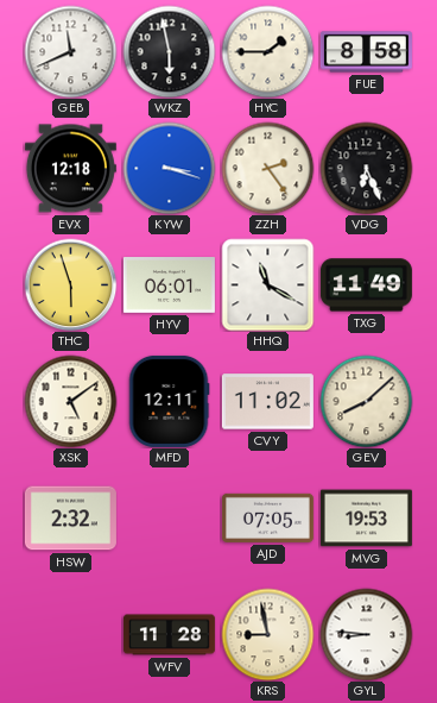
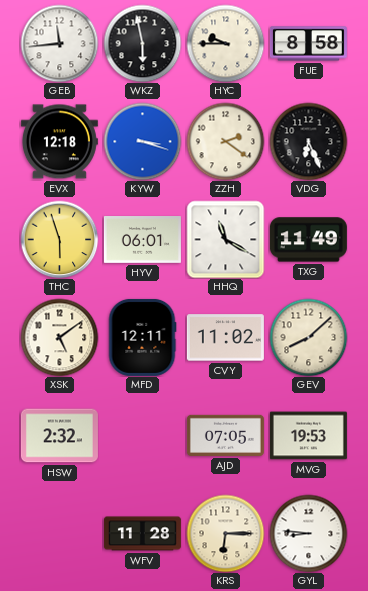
GEB: 11:41 -> 11:44
HYC: 1:45 -> 9:45
ZZH: 2:24 -> 2:21
KRS: 8:58 -> 6:15
